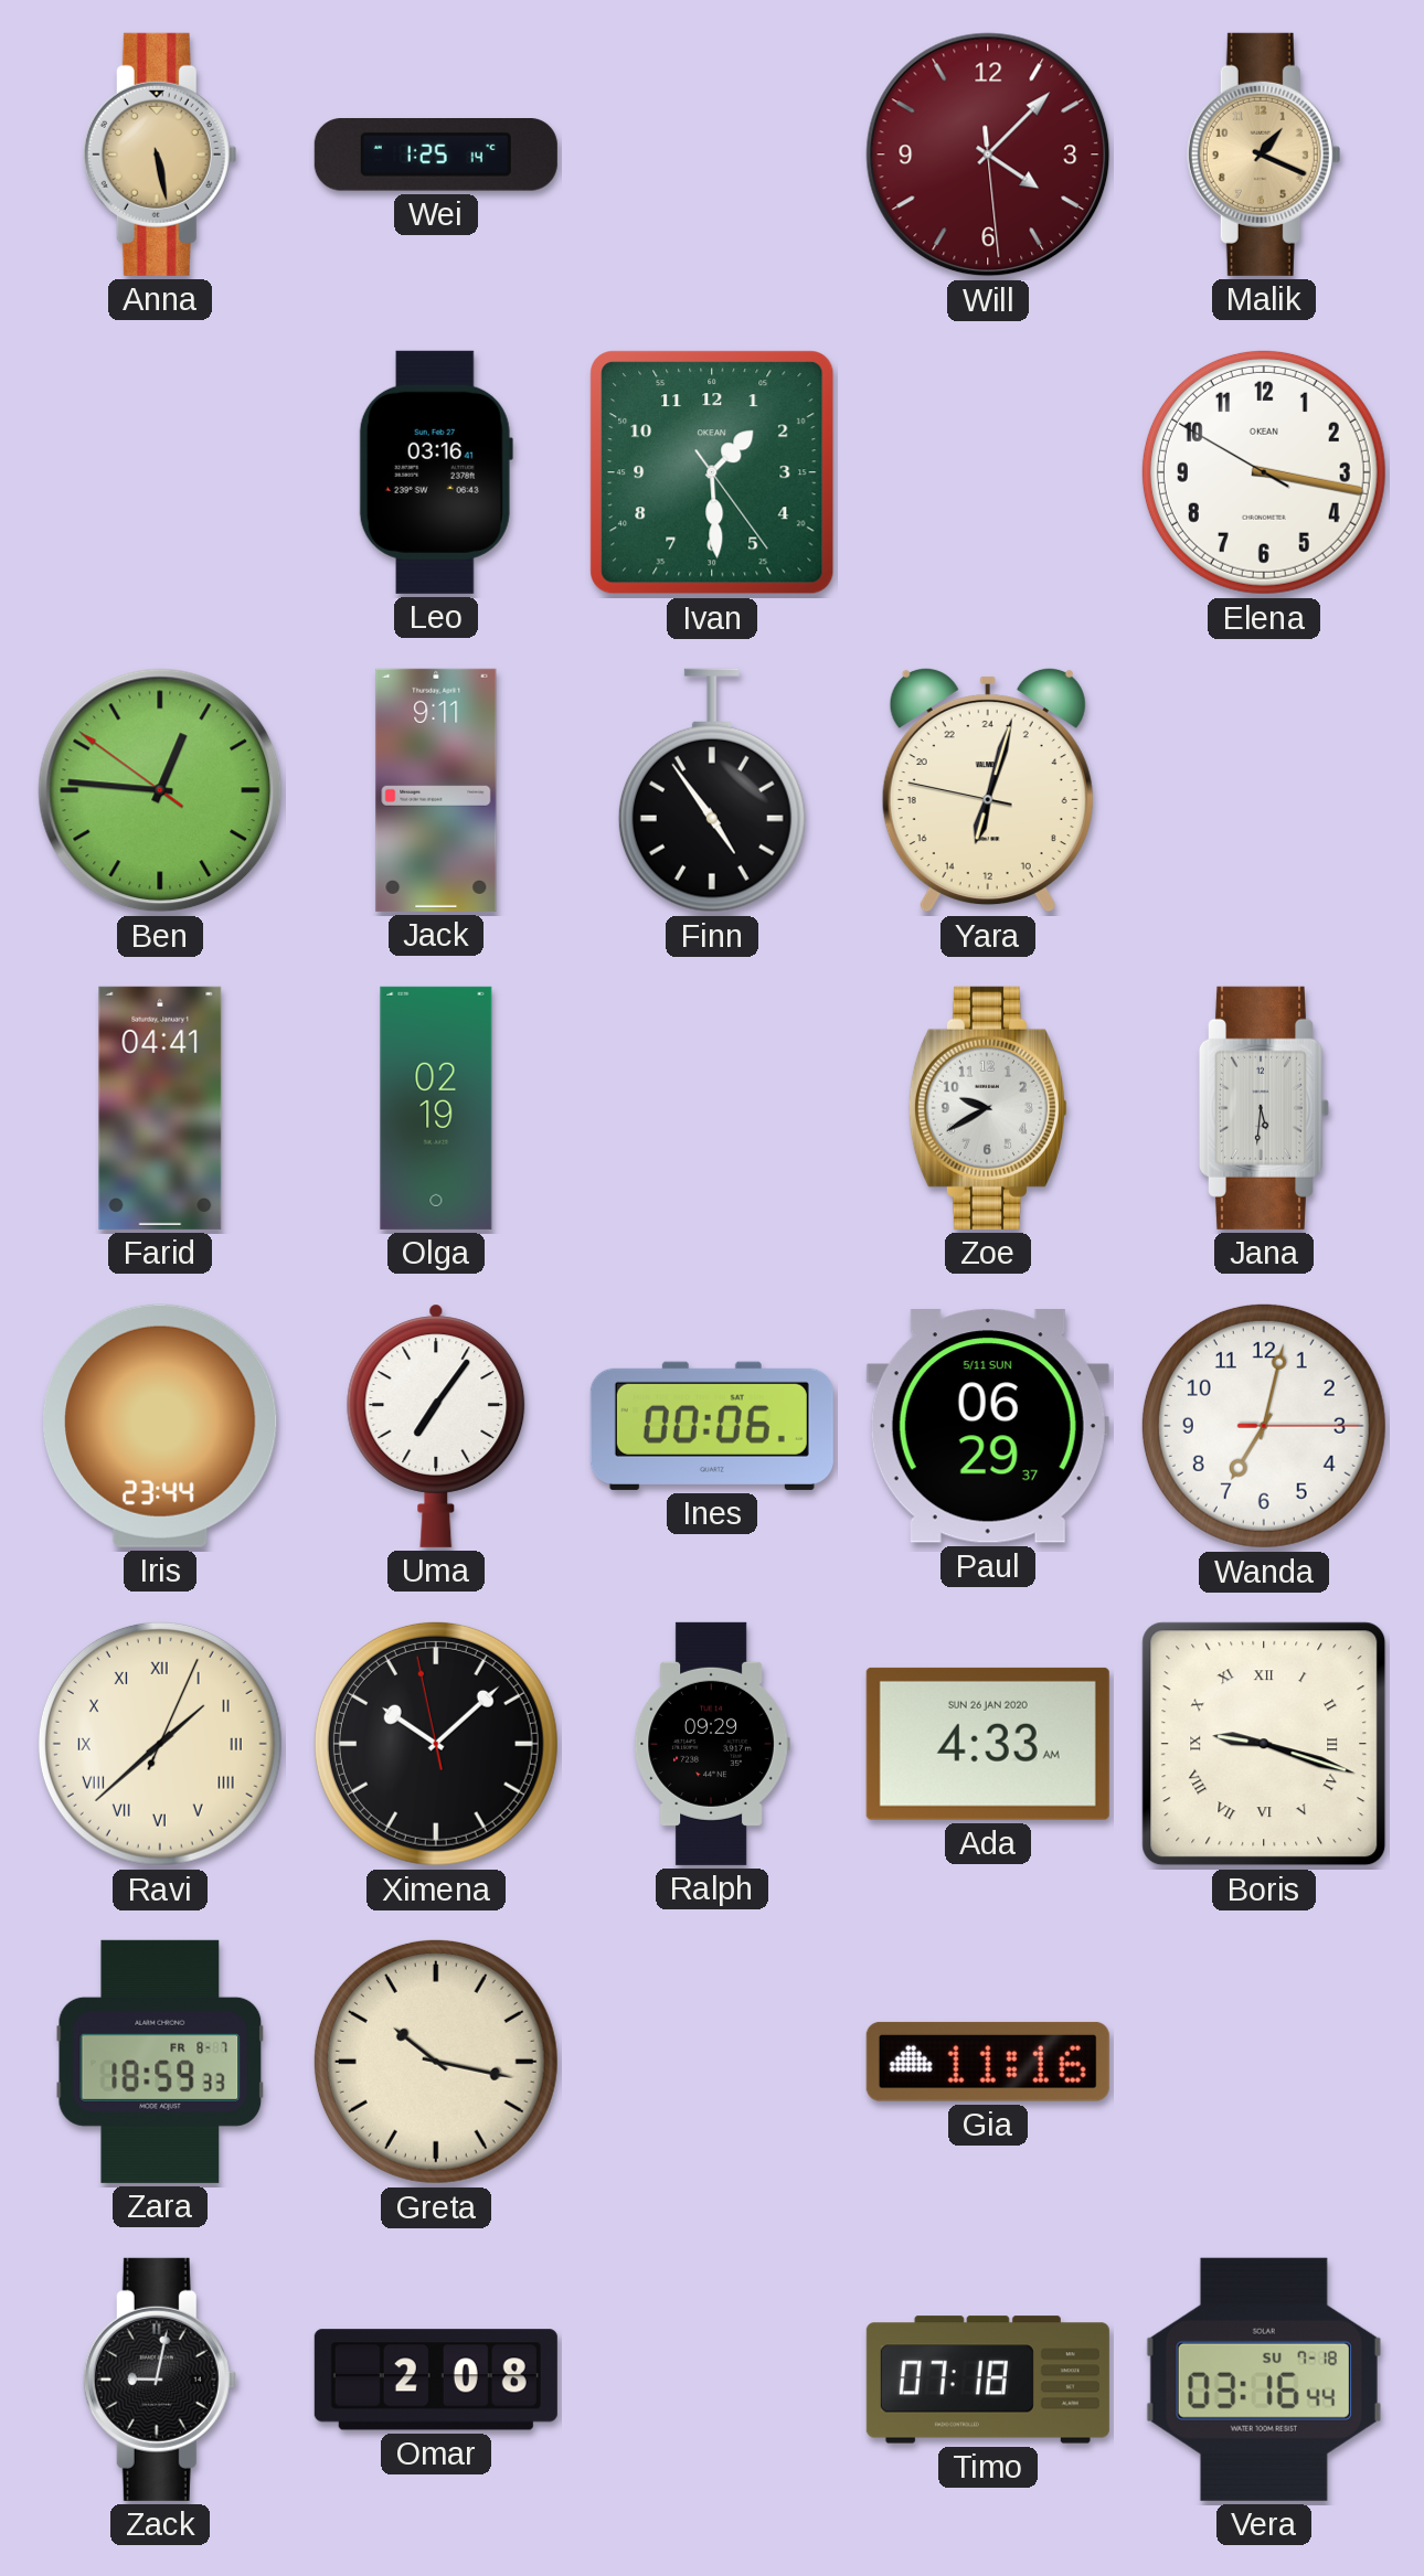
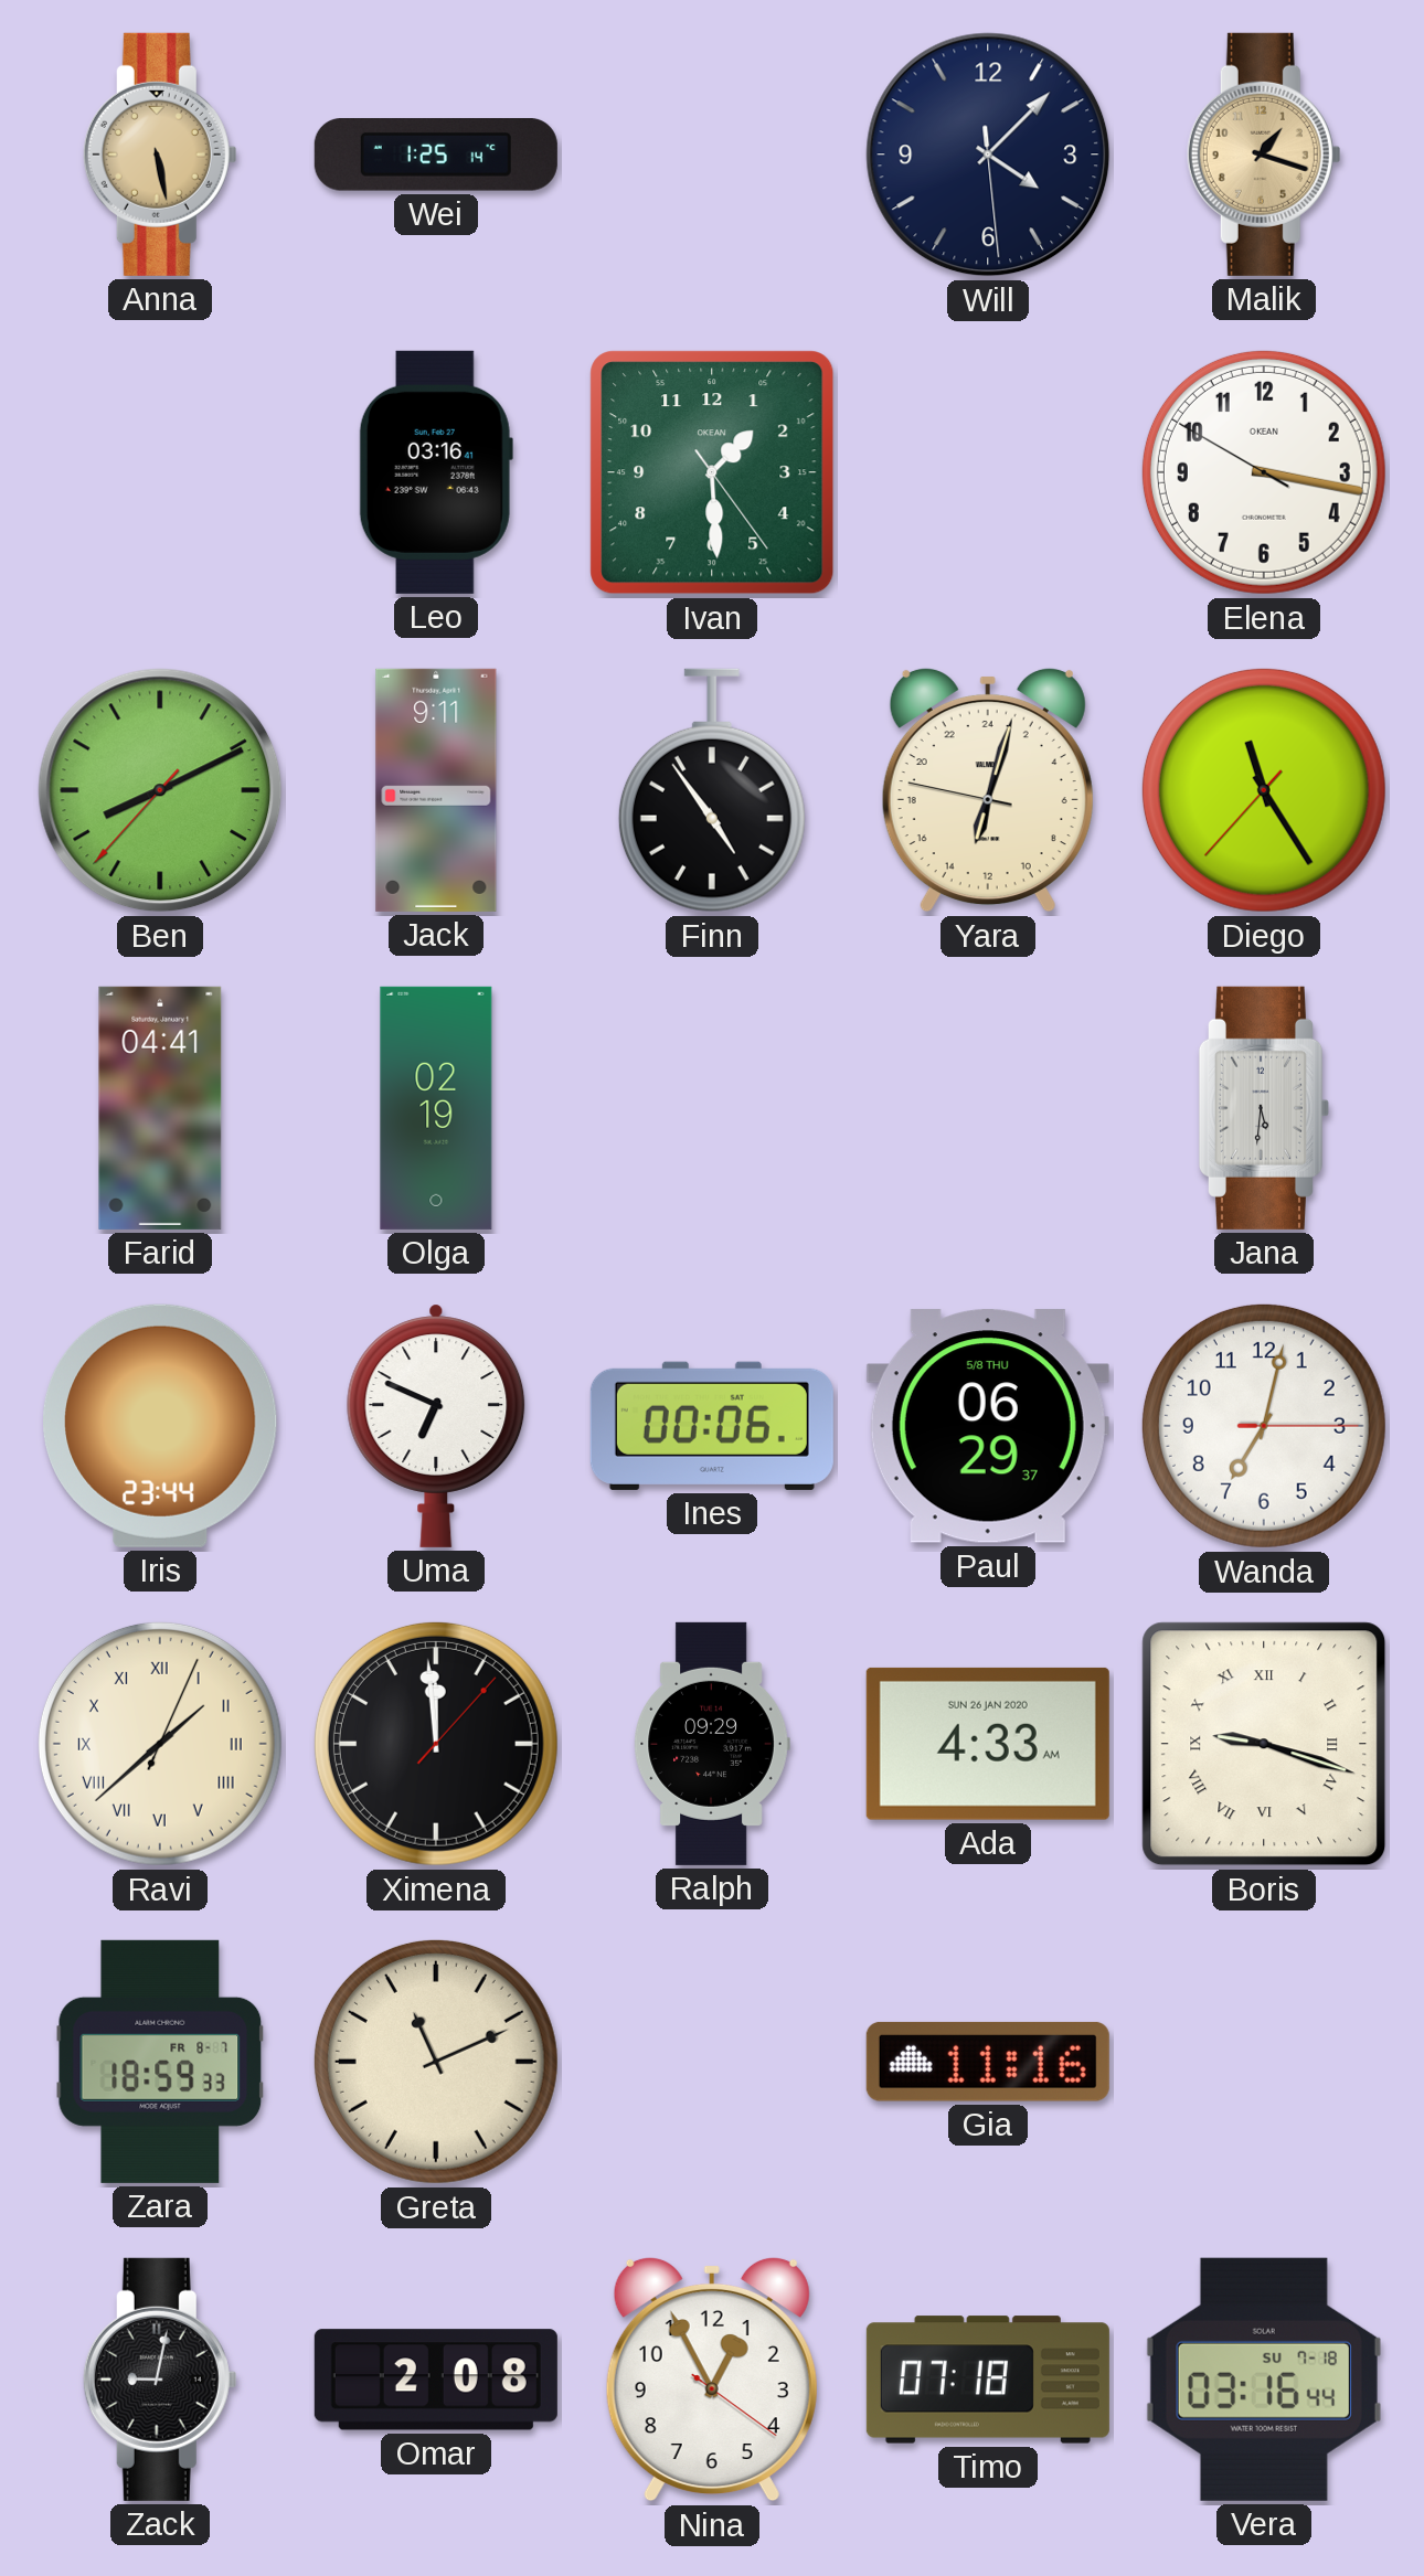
Will dial: burgundy -> navy
Malik: 1:19 -> 1:18
Ben: 12:45 -> 8:10
Diego: none -> 11:24
Zoe: 9:40 -> none
Uma: 7:06 -> 6:49
Paul date: 5/11 SUN -> 5/8 THU
Ximena: 10:07 -> 11:59
Greta: 10:17 -> 11:11
Nina: none -> 12:55
